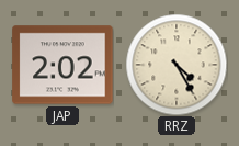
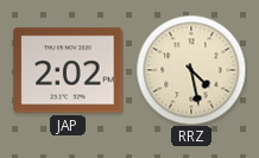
RRZ: 4:25 -> 4:28
